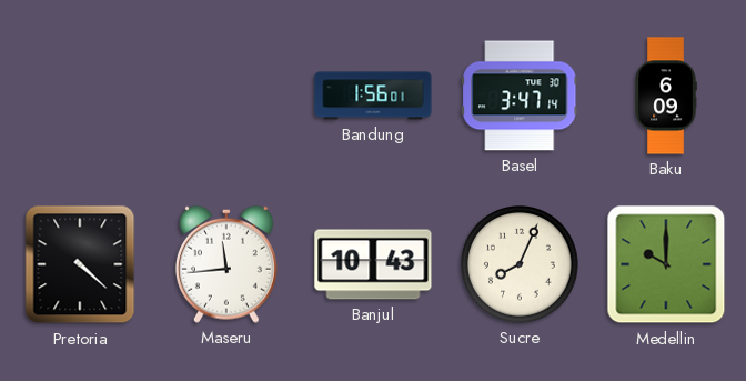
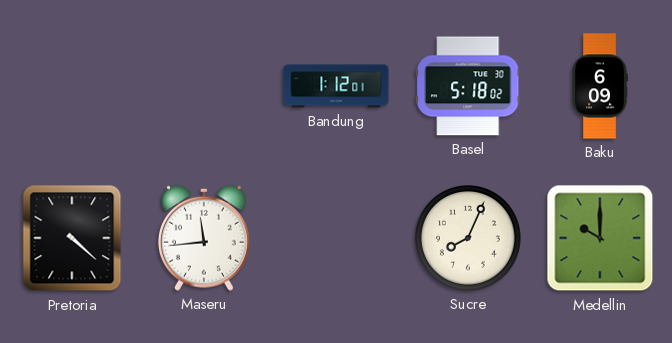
Bandung: 1:56 -> 1:12
Basel: 3:47 -> 5:18
Banjul: 10:43 -> none
